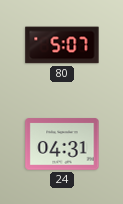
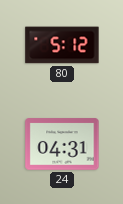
80: 5:07 -> 5:12
